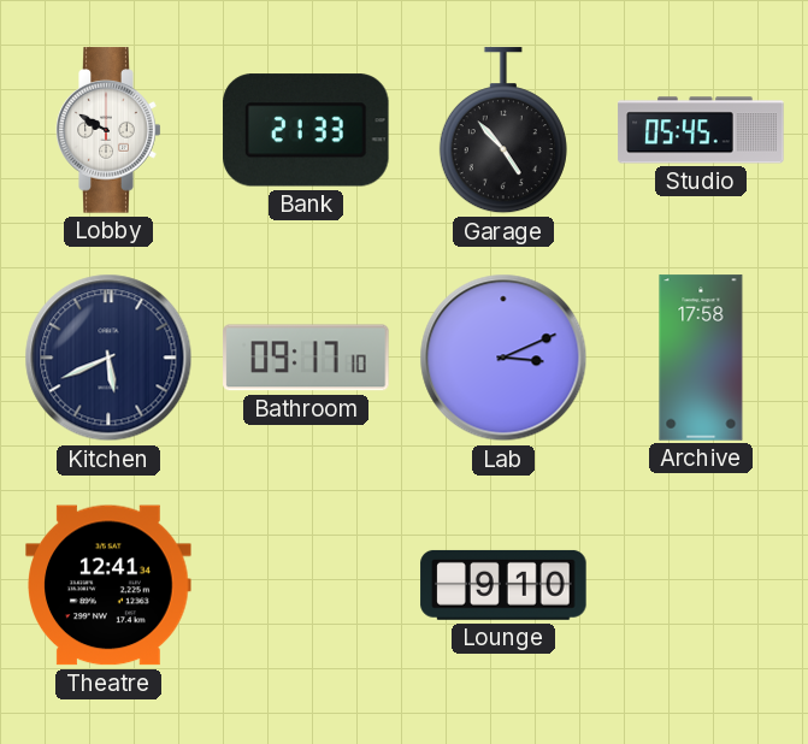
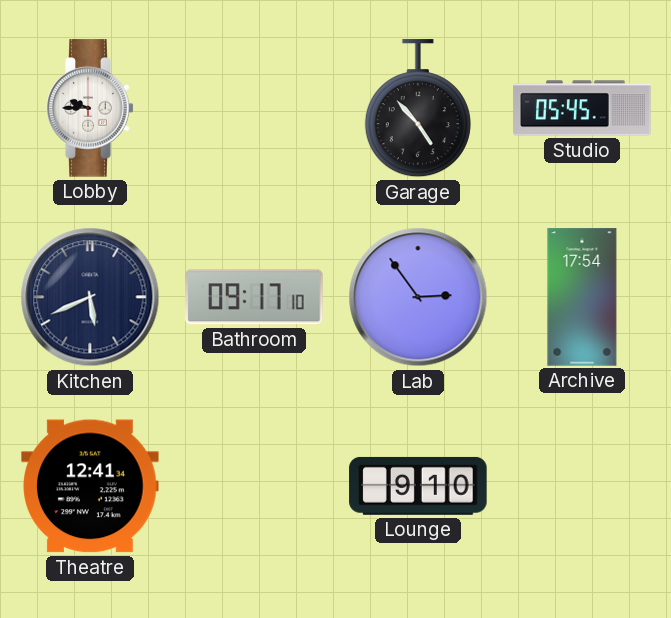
Lobby: 9:50 -> 9:45
Bank: 21:33 -> none
Lab: 3:11 -> 2:54
Archive: 17:58 -> 17:54
